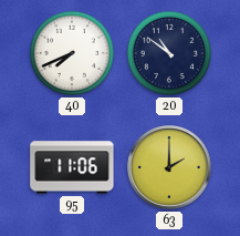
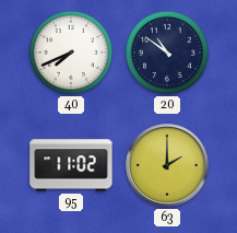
95: 11:06 -> 11:02
